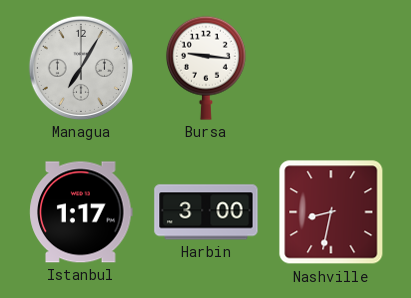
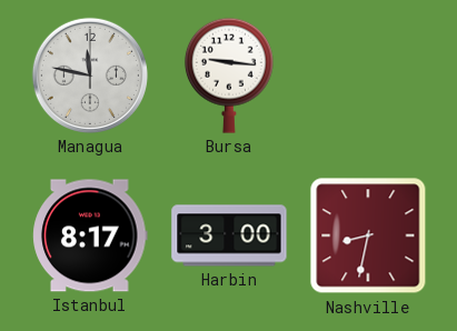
Managua: 7:05 -> 11:47
Istanbul: 1:17 -> 8:17
